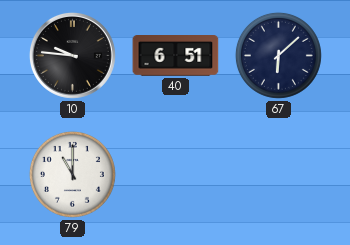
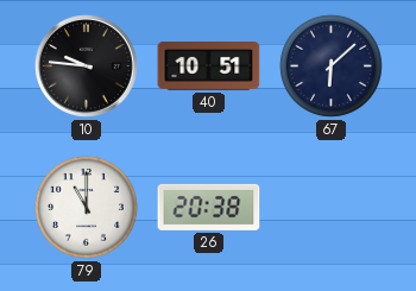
40: 6:51 -> 10:51
26: none -> 20:38
